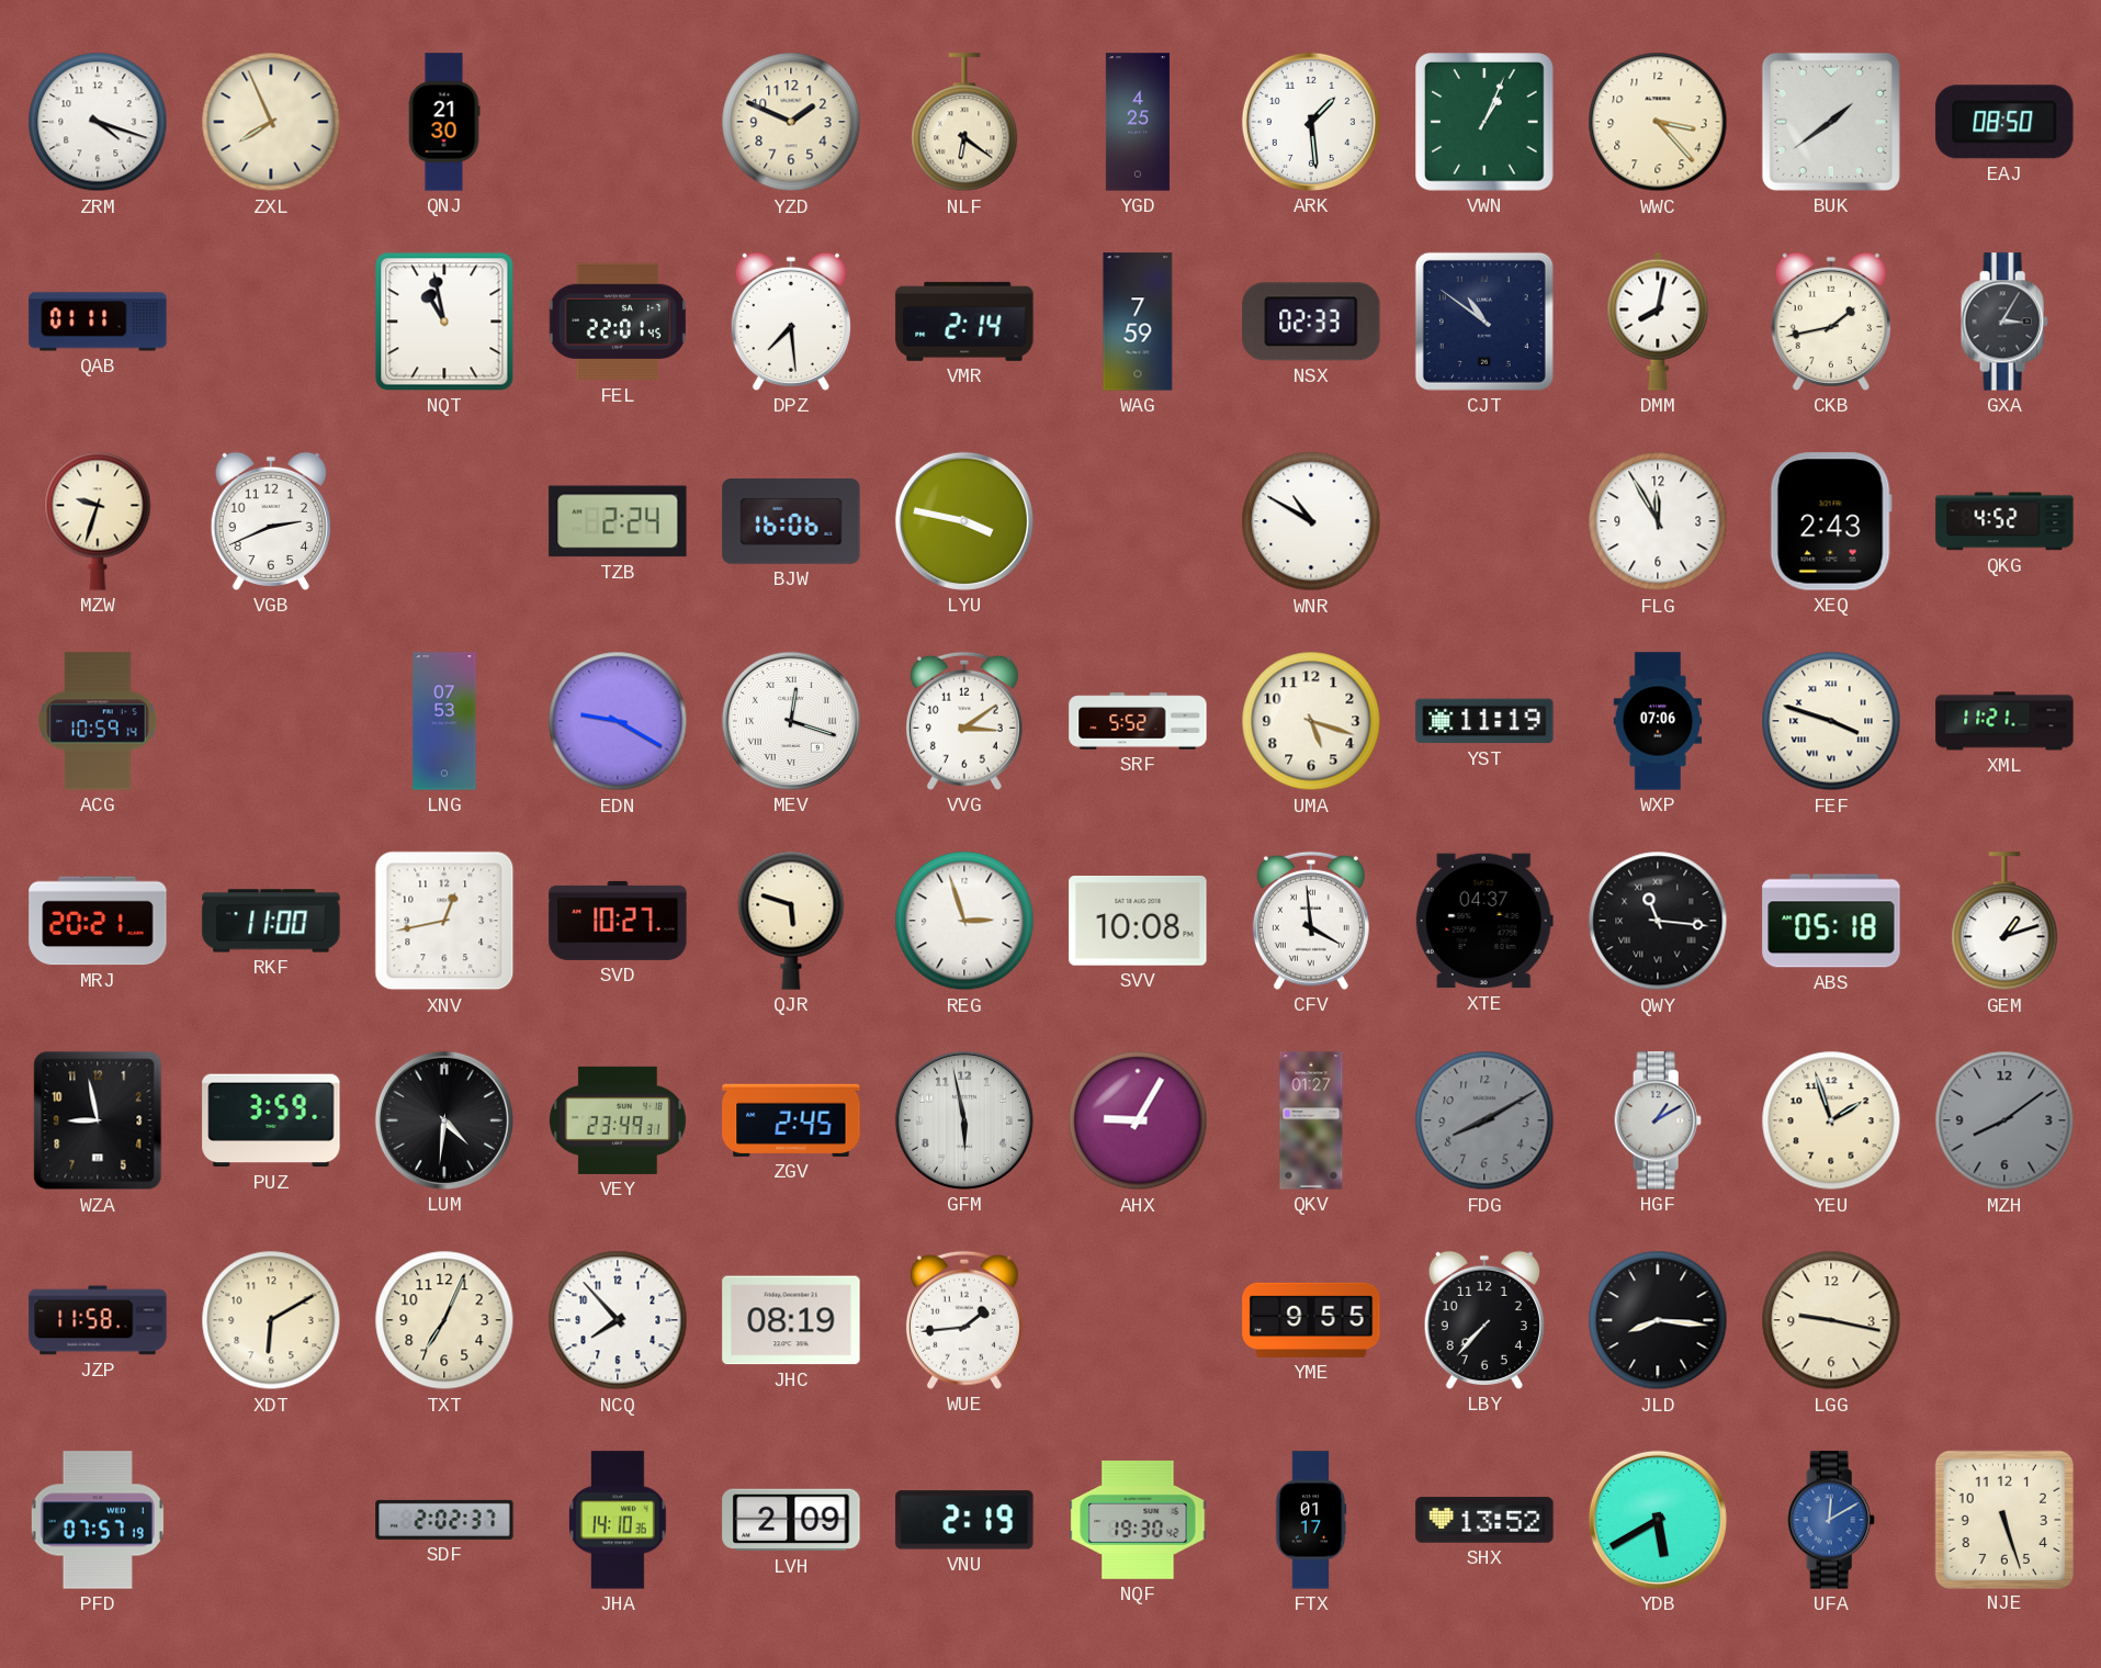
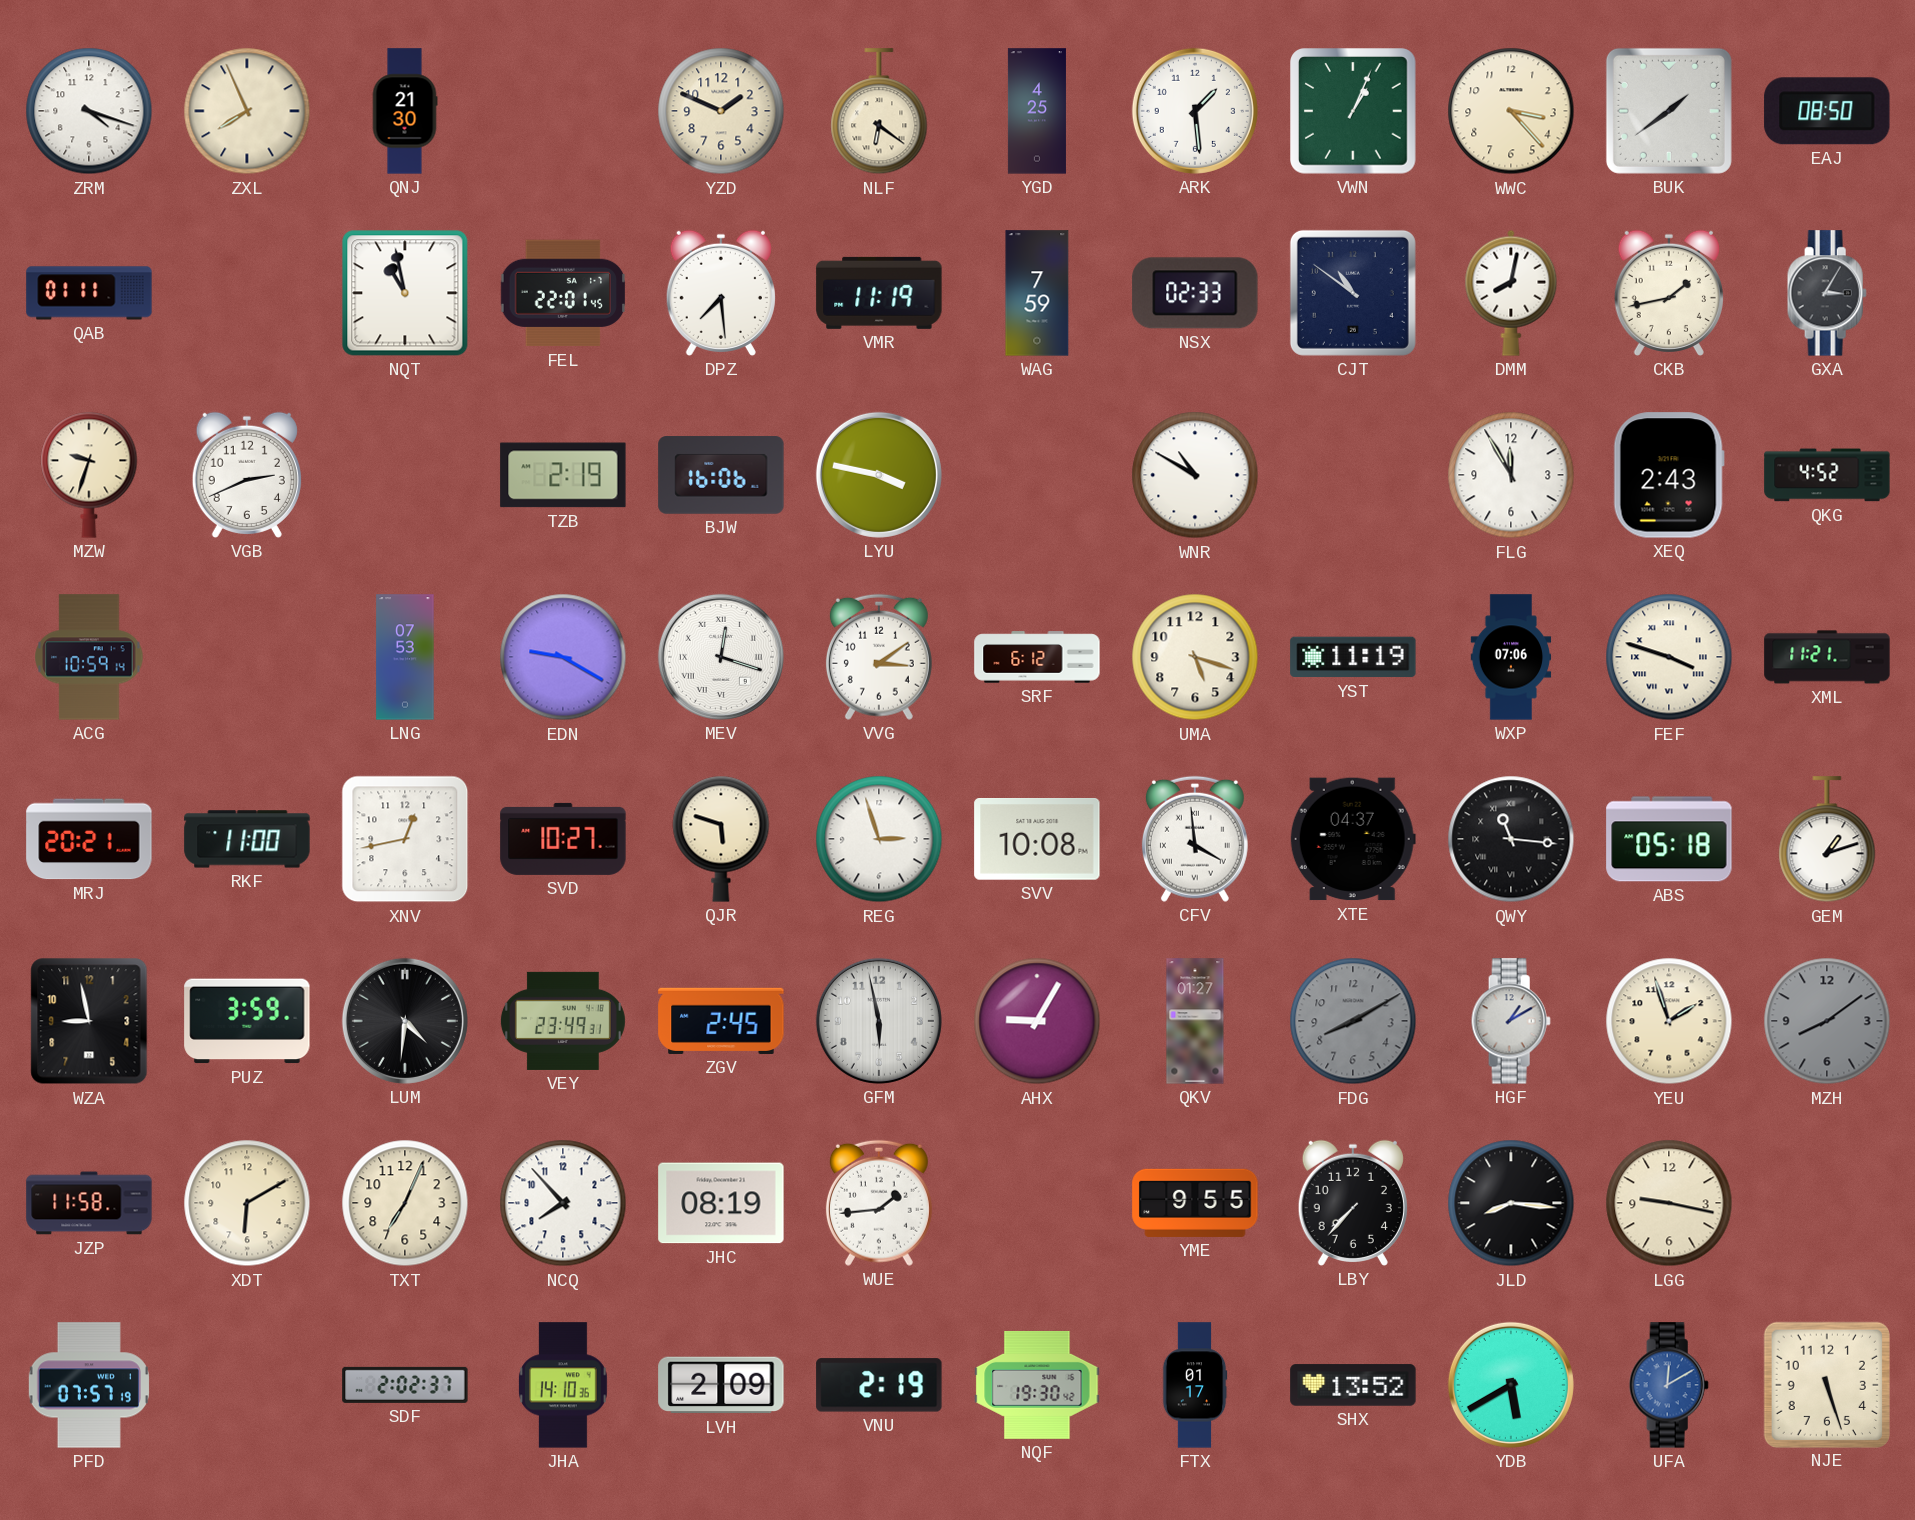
VMR: 2:14 -> 11:19
TZB: 2:24 -> 2:19
SRF: 5:52 -> 6:12
